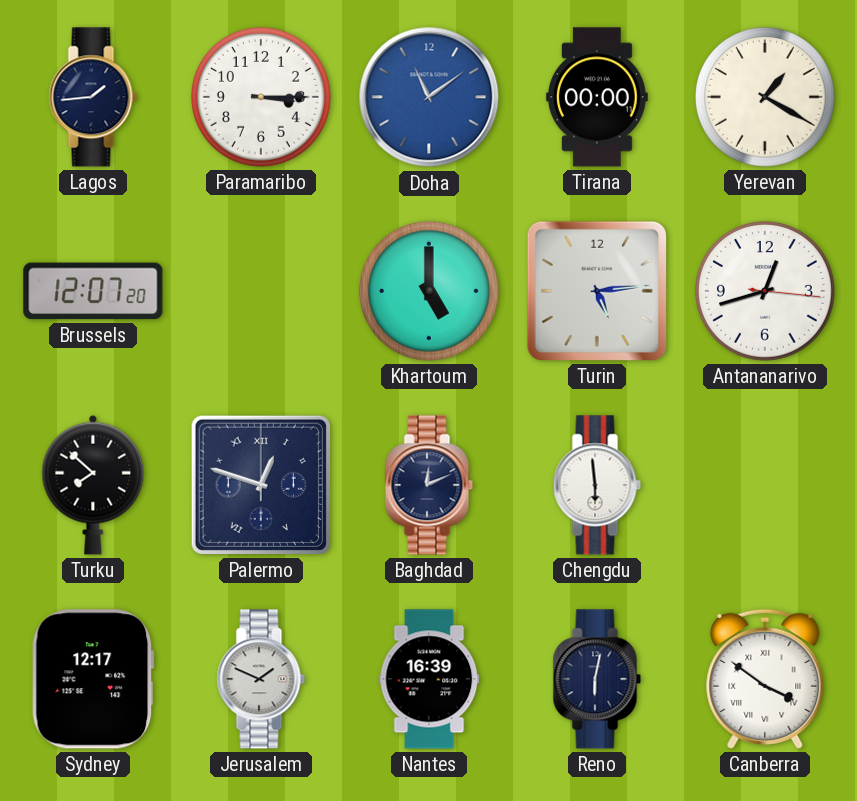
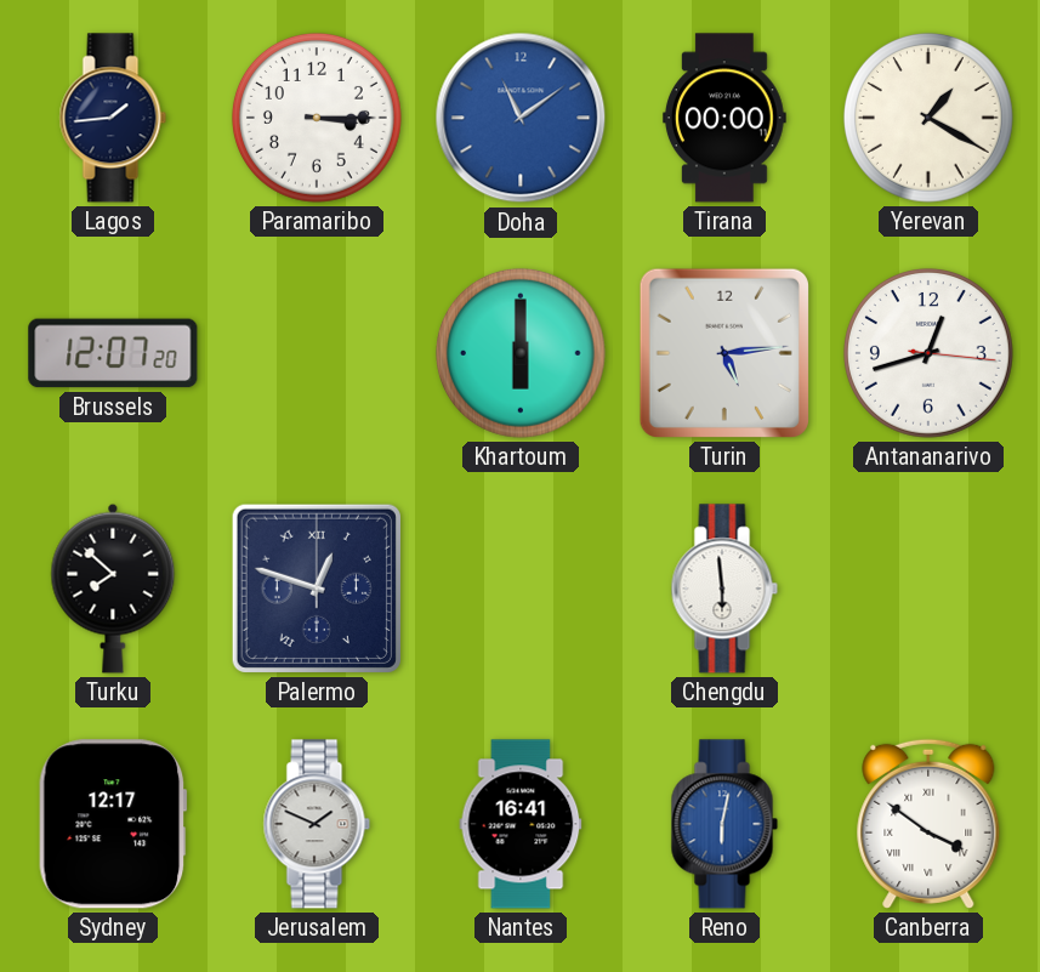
Khartoum: 5:00 -> 6:00
Baghdad: 12:11 -> none
Nantes: 16:39 -> 16:41
Reno dial: navy -> blue
